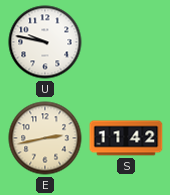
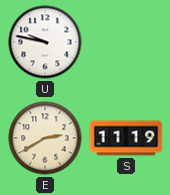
E: 2:43 -> 2:40
S: 11:42 -> 11:19
